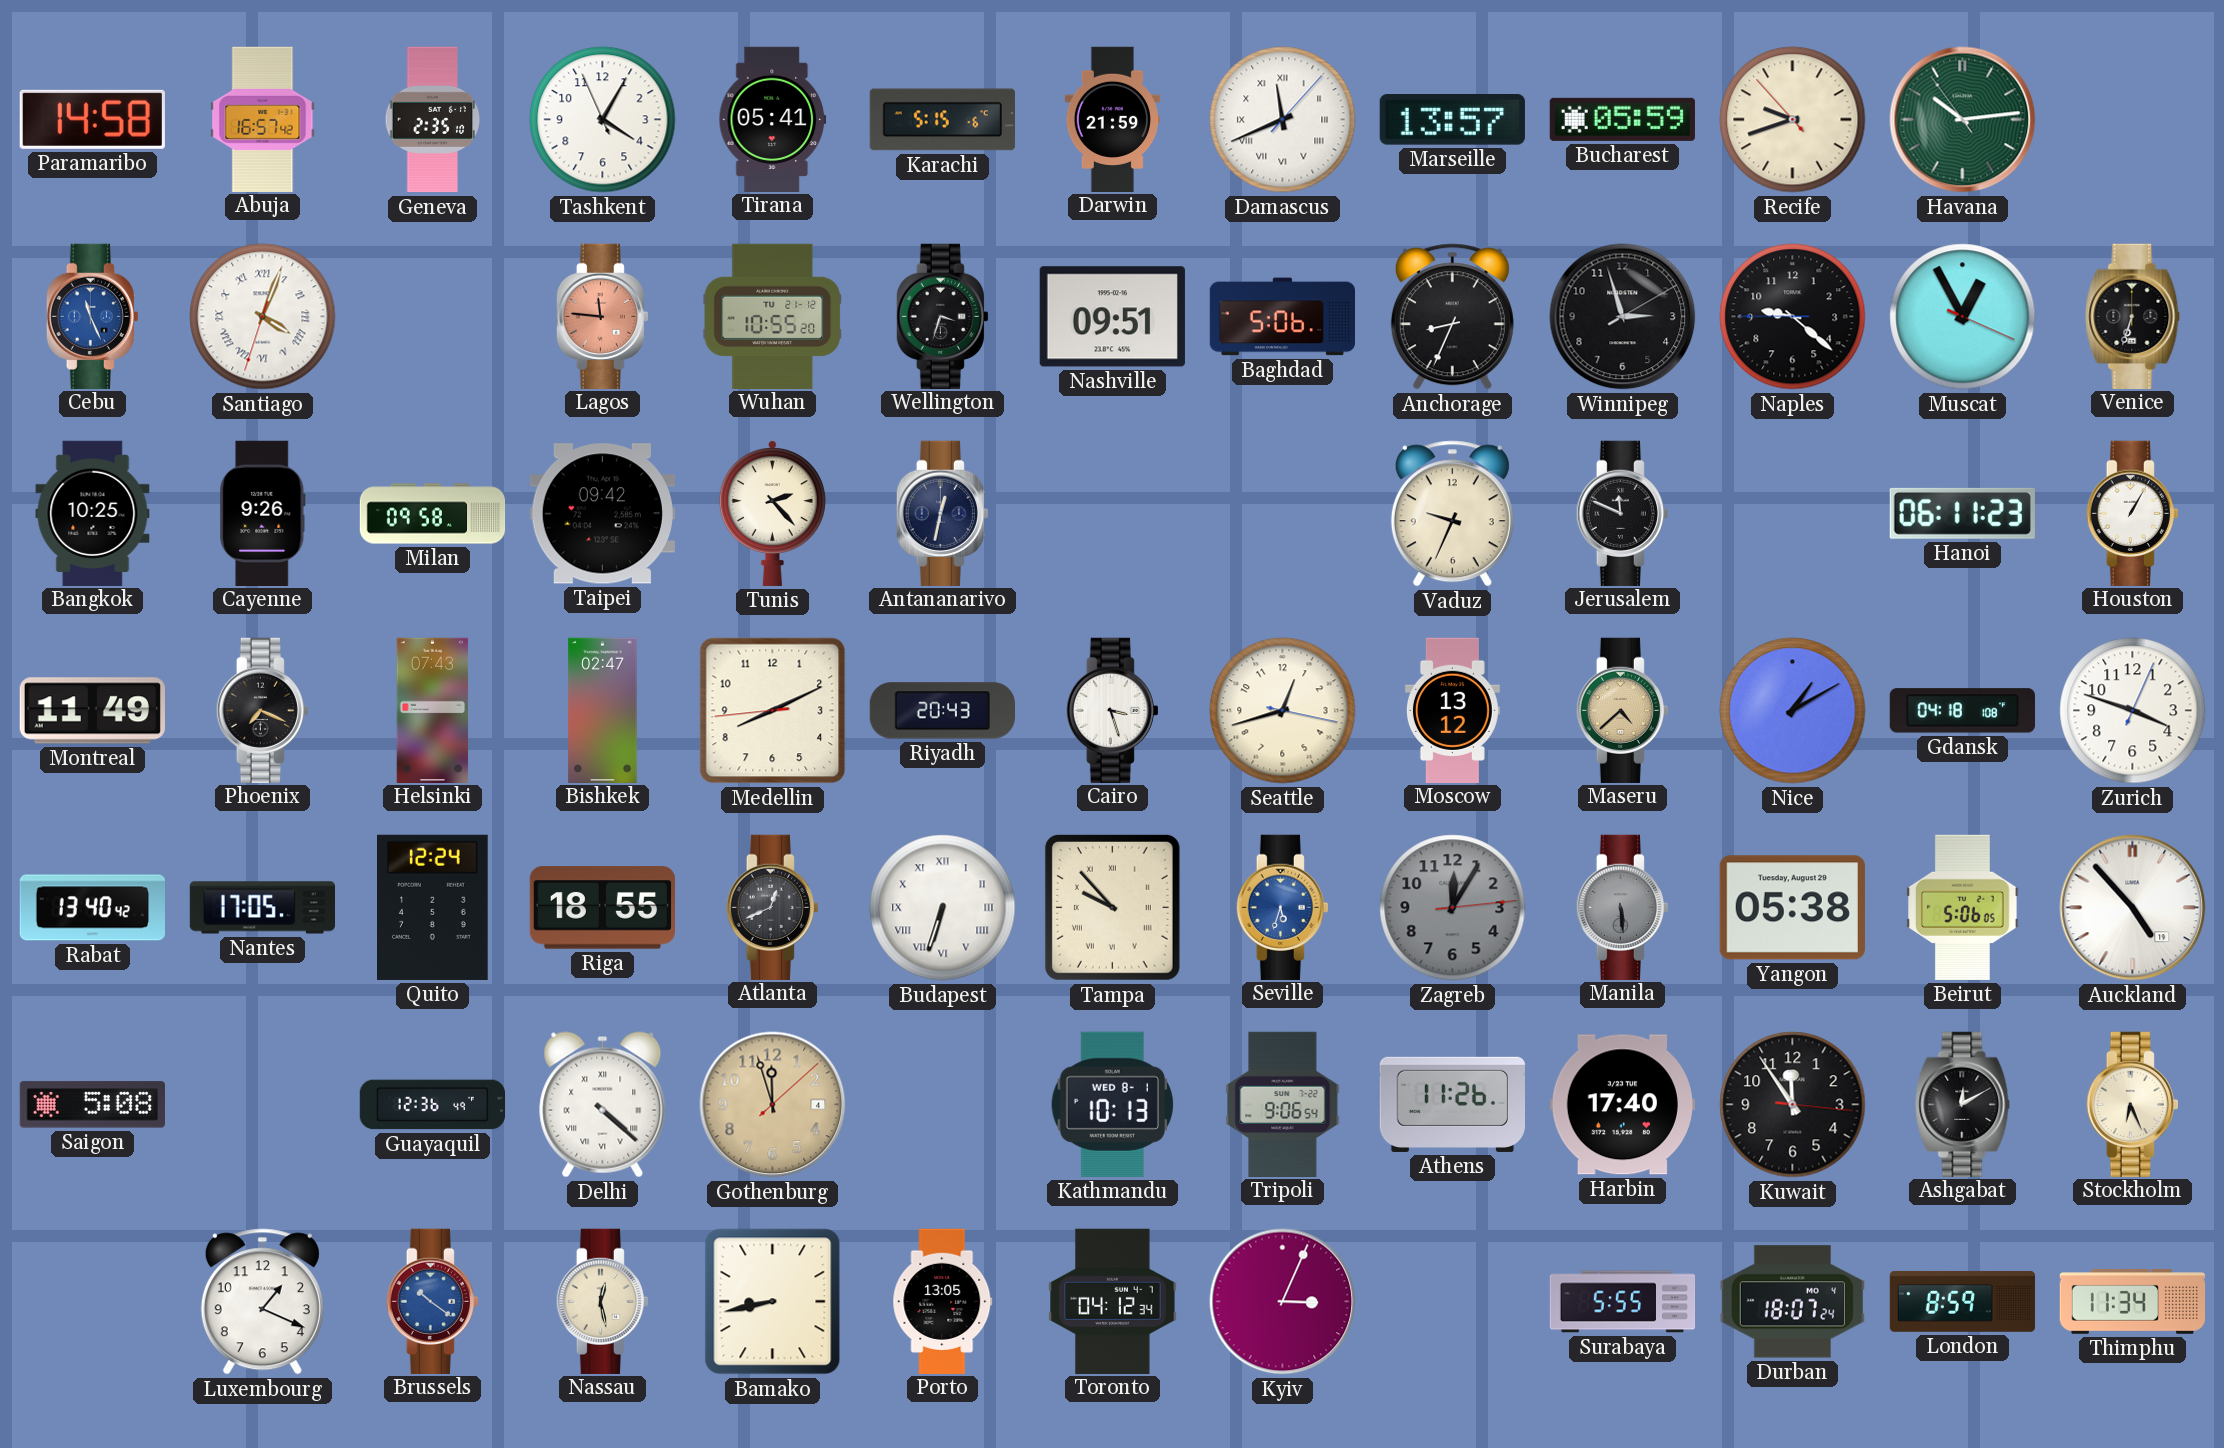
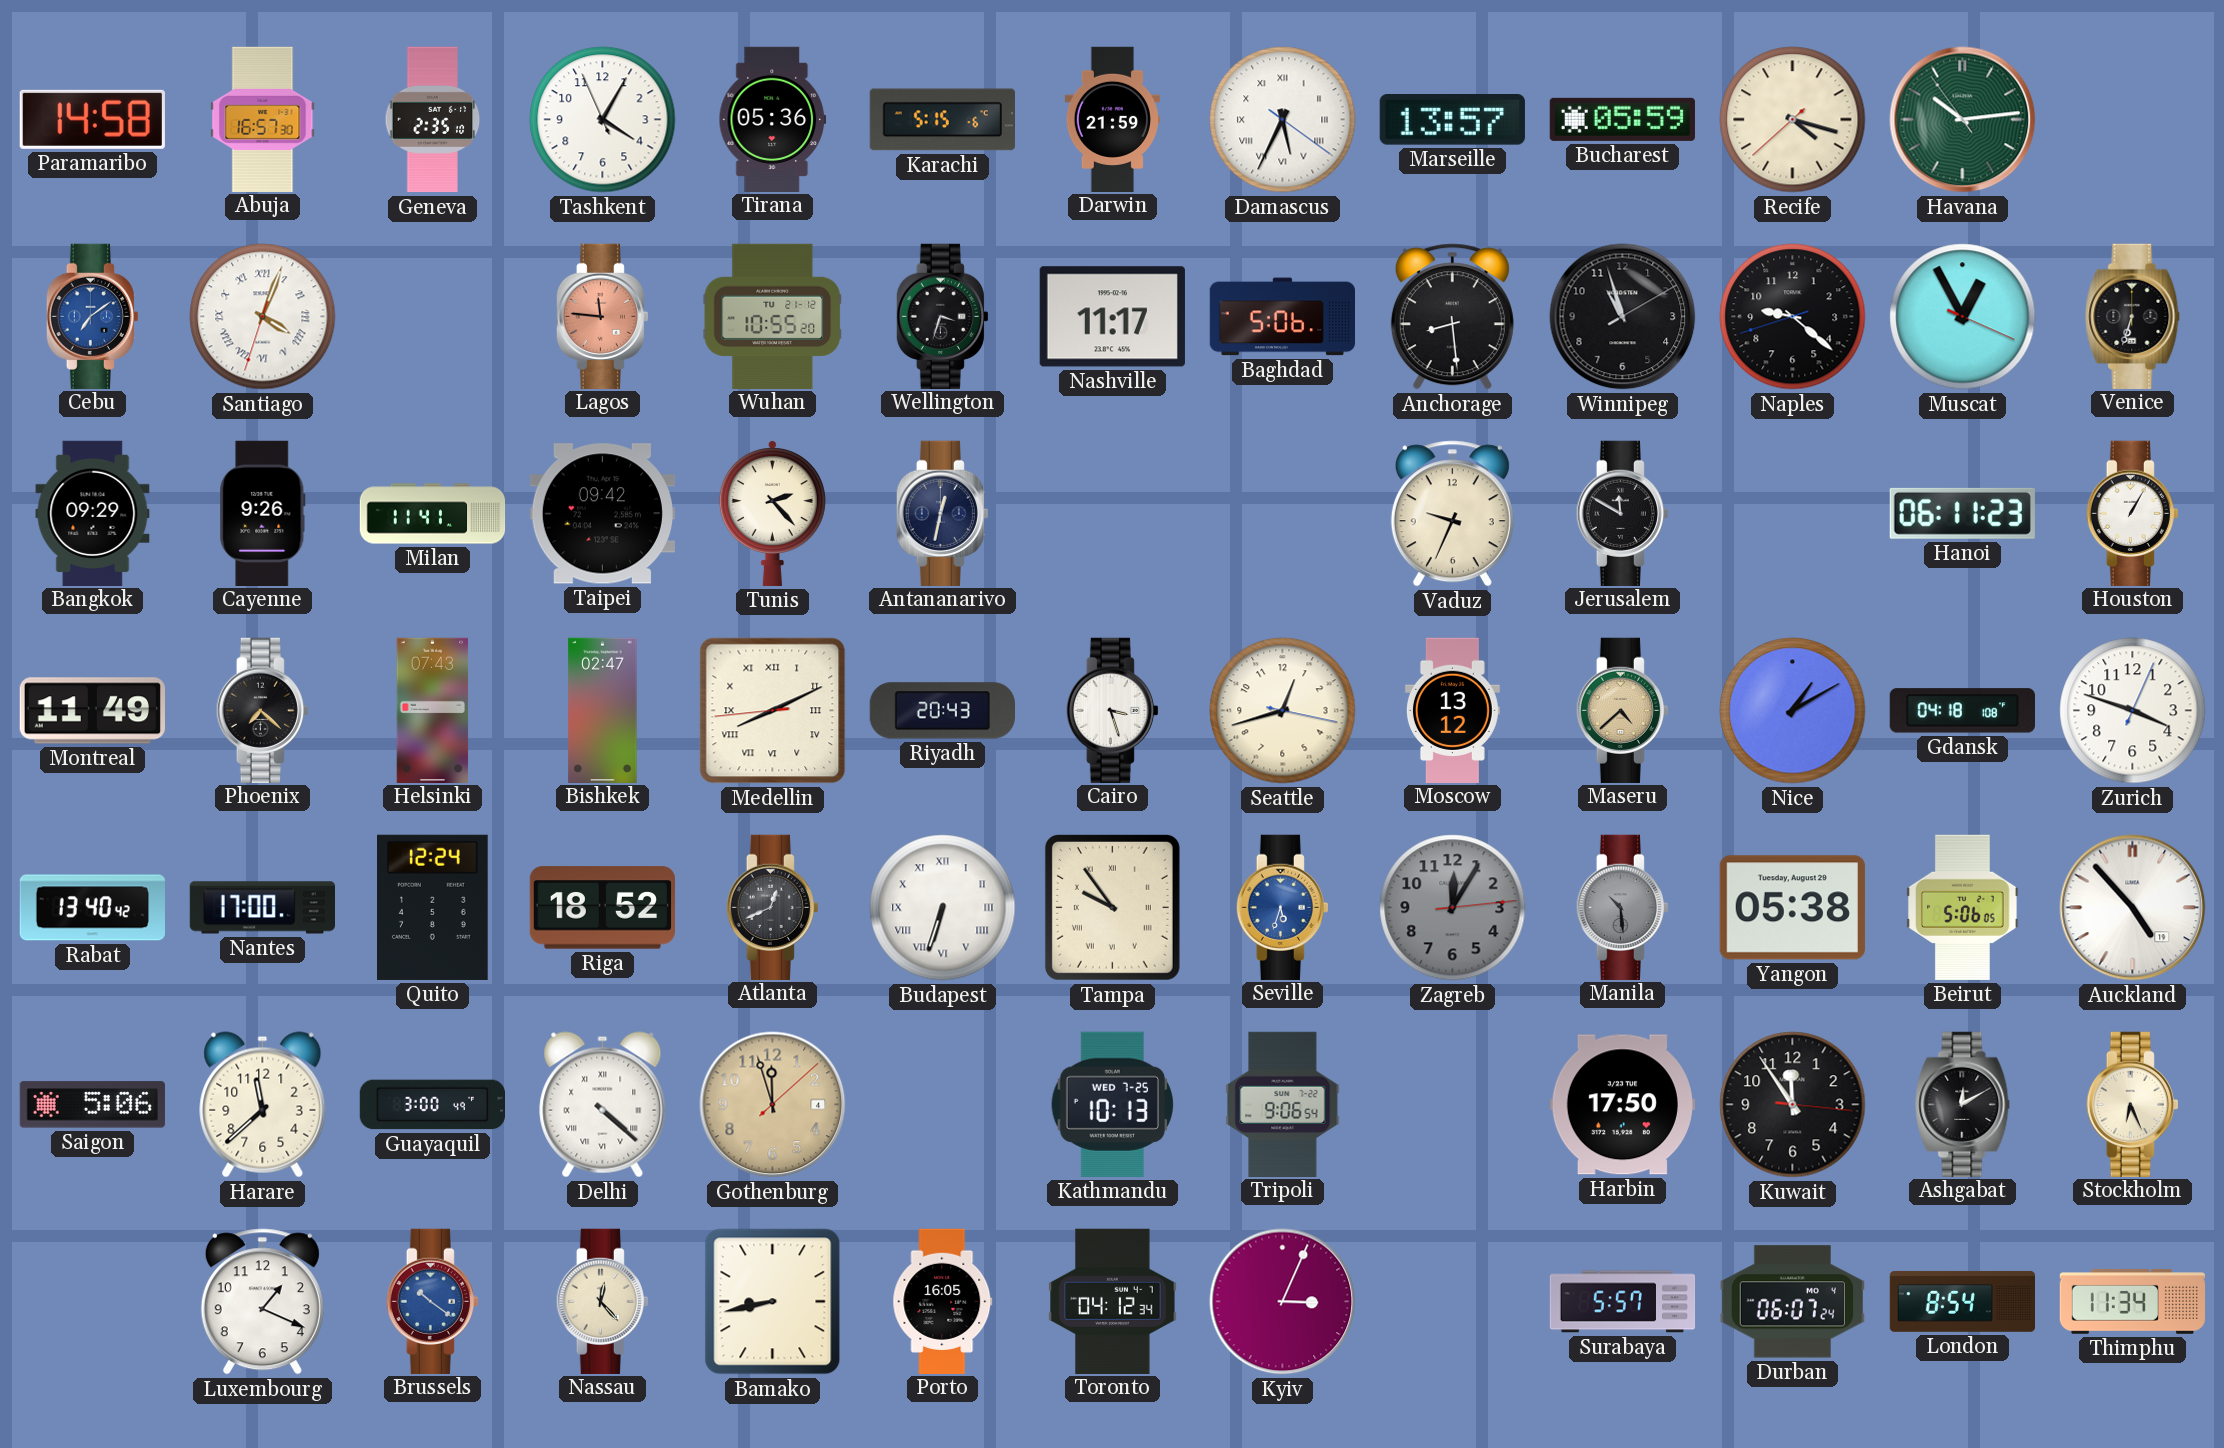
Abuja: 16:57:42 -> 16:57:30
Tirana: 05:41 -> 05:36
Damascus: 11:41 -> 5:34
Recife: 9:41 -> 4:17
Cebu: 11:26 -> 7:09
Nashville: 09:51 -> 11:17
Anchorage: 8:34 -> 8:29
Winnipeg: 2:57 -> 10:57
Naples: 9:21:45 -> 9:21:42
Bangkok: 10:25 -> 09:29
Milan: 09:58 -> 11:41
Jerusalem: 11:49 -> 11:50
Phoenix: 7:19 -> 7:22
Medellin numerals: Arabic -> Roman
Nantes: 17:05 -> 17:00
Riga: 18:55 -> 18:52
Tampa: 9:53 -> 9:54
Manila: 5:29 -> 10:29
Saigon: 5:08 -> 5:06
Harare: none -> 11:38
Guayaquil: 12:36 -> 3:00
Kathmandu date: WED 8-1 -> WED 7-25
Athens: 11:26 -> none
Harbin: 17:40 -> 17:50
Nassau: 12:28 -> 12:23
Porto: 13:05 -> 16:05
Surabaya: 5:55 -> 5:57
Durban: 18:07 -> 06:07
London: 8:59 -> 8:54
